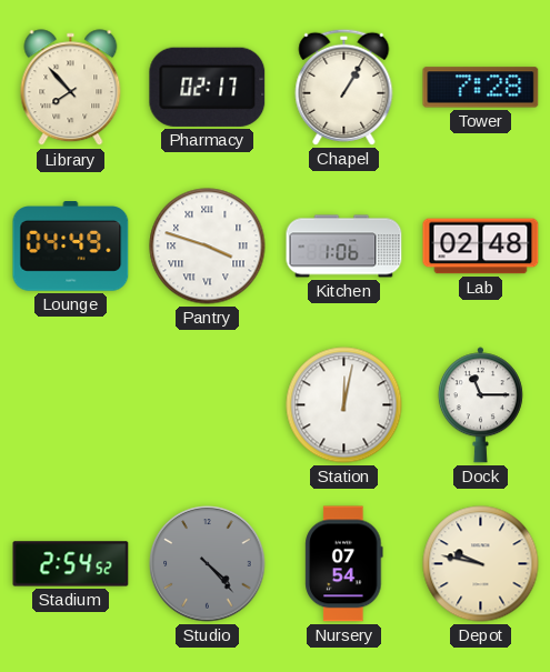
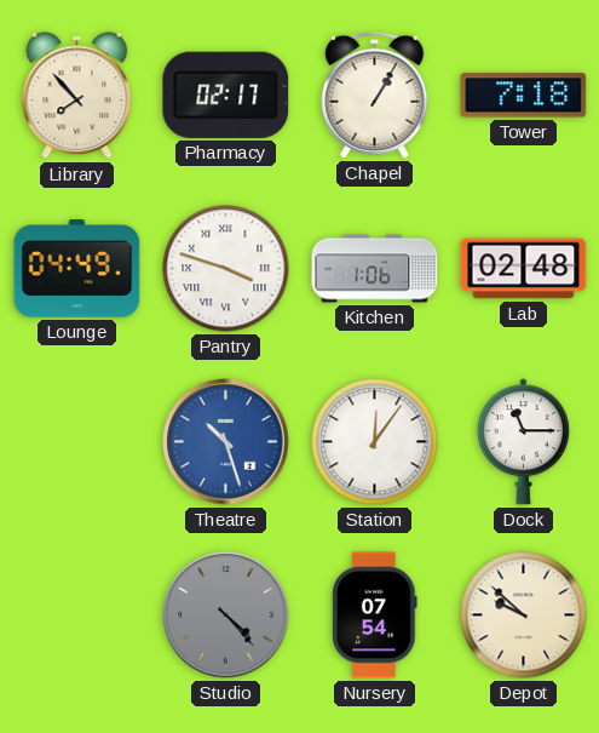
Tower: 7:28 -> 7:18
Theatre: none -> 10:27
Station: 12:02 -> 12:06
Stadium: 2:54 -> none
Depot: 9:47 -> 9:52
